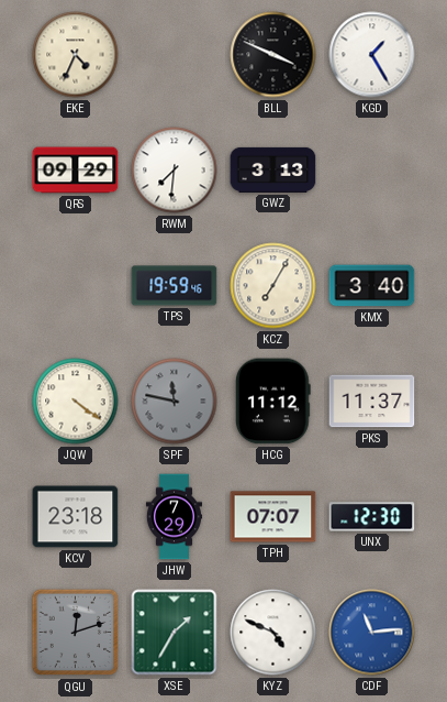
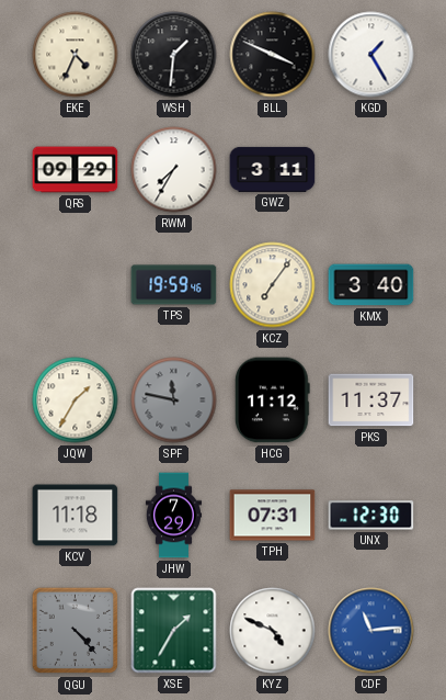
WSH: none -> 1:31
RWM: 7:31 -> 7:35
GWZ: 3:13 -> 3:11
KCZ: 7:05 -> 7:06
JQW: 4:21 -> 1:35
KCV: 23:18 -> 11:18
TPH: 07:07 -> 07:31
QGU: 12:12 -> 4:23
